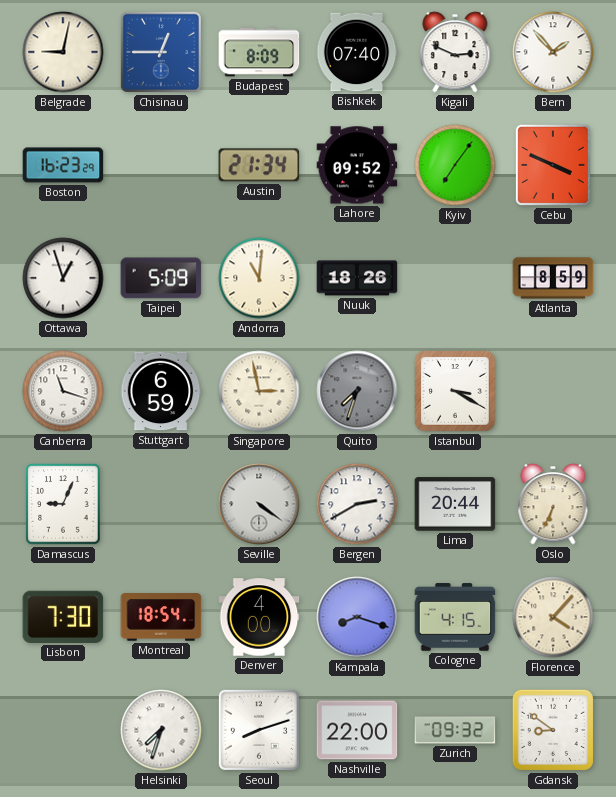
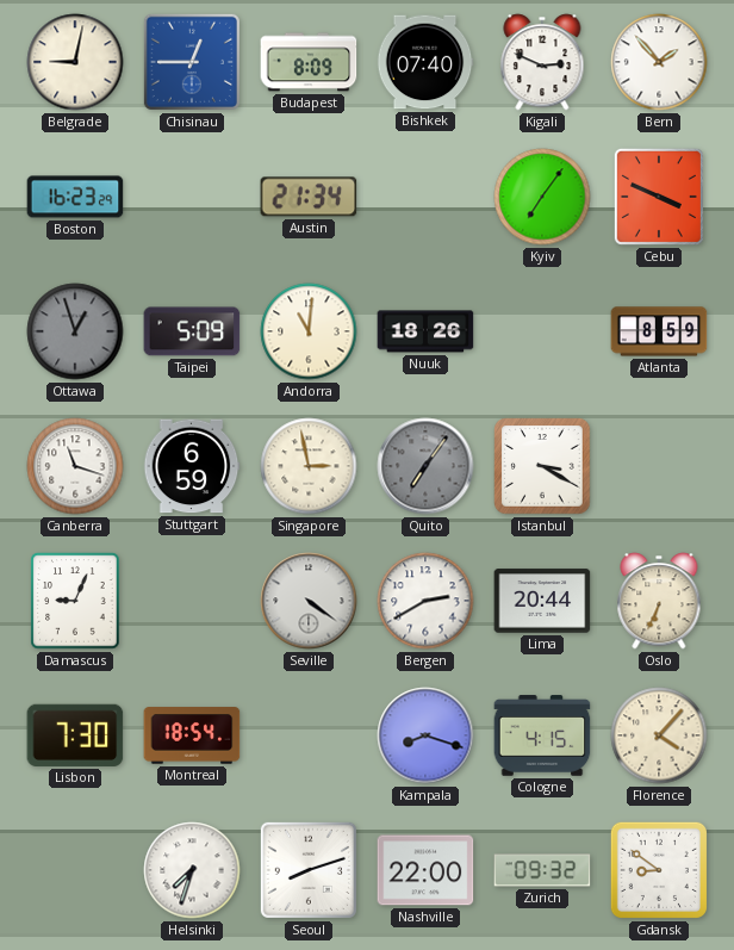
Lahore: 09:52 -> none
Ottawa dial: white -> grey
Quito: 7:33 -> 7:06
Denver: 4:00 -> none
